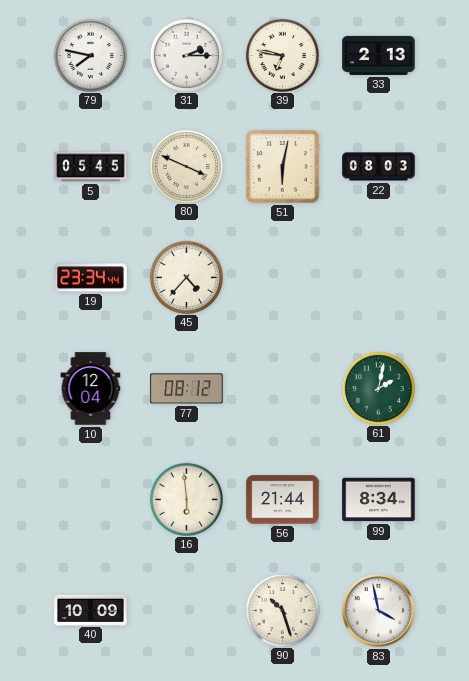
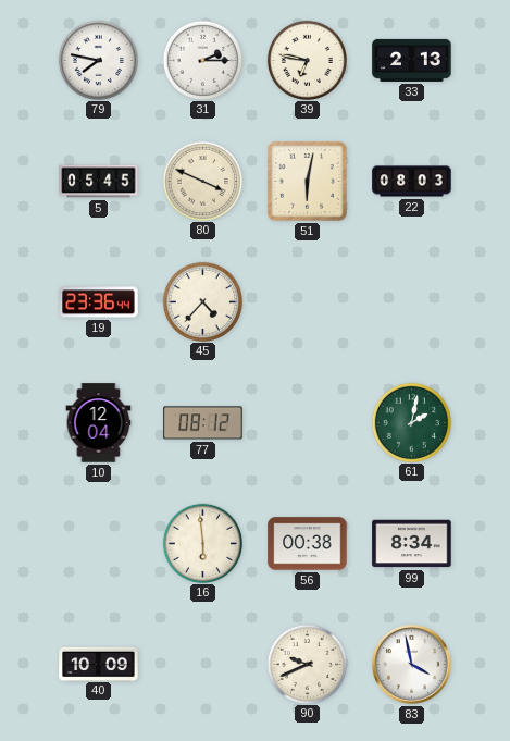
19: 23:34 -> 23:36
56: 21:44 -> 00:38
90: 10:27 -> 9:41
